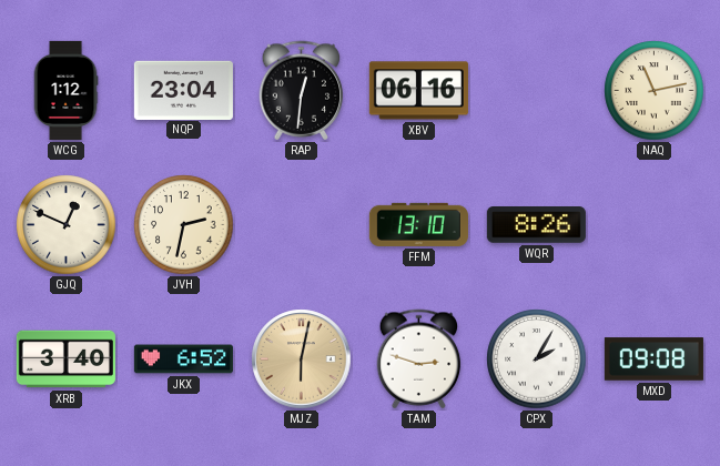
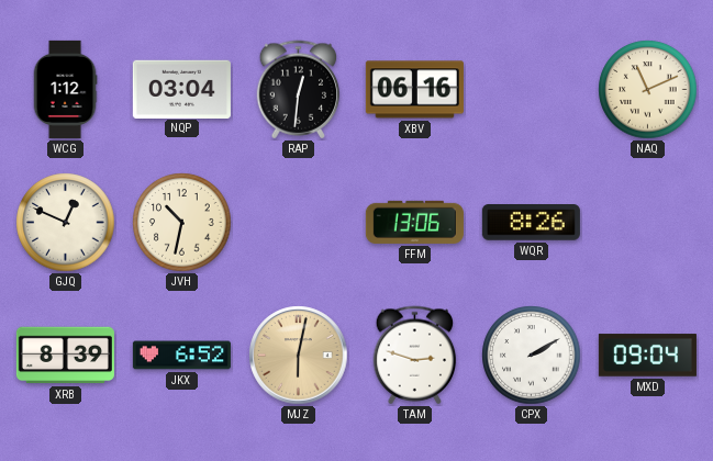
NQP: 23:04 -> 03:04
NAQ: 11:13 -> 11:11
JVH: 2:32 -> 10:32
FFM: 13:10 -> 13:06
XRB: 3:40 -> 8:39
CPX: 2:05 -> 2:10
MXD: 09:08 -> 09:04
